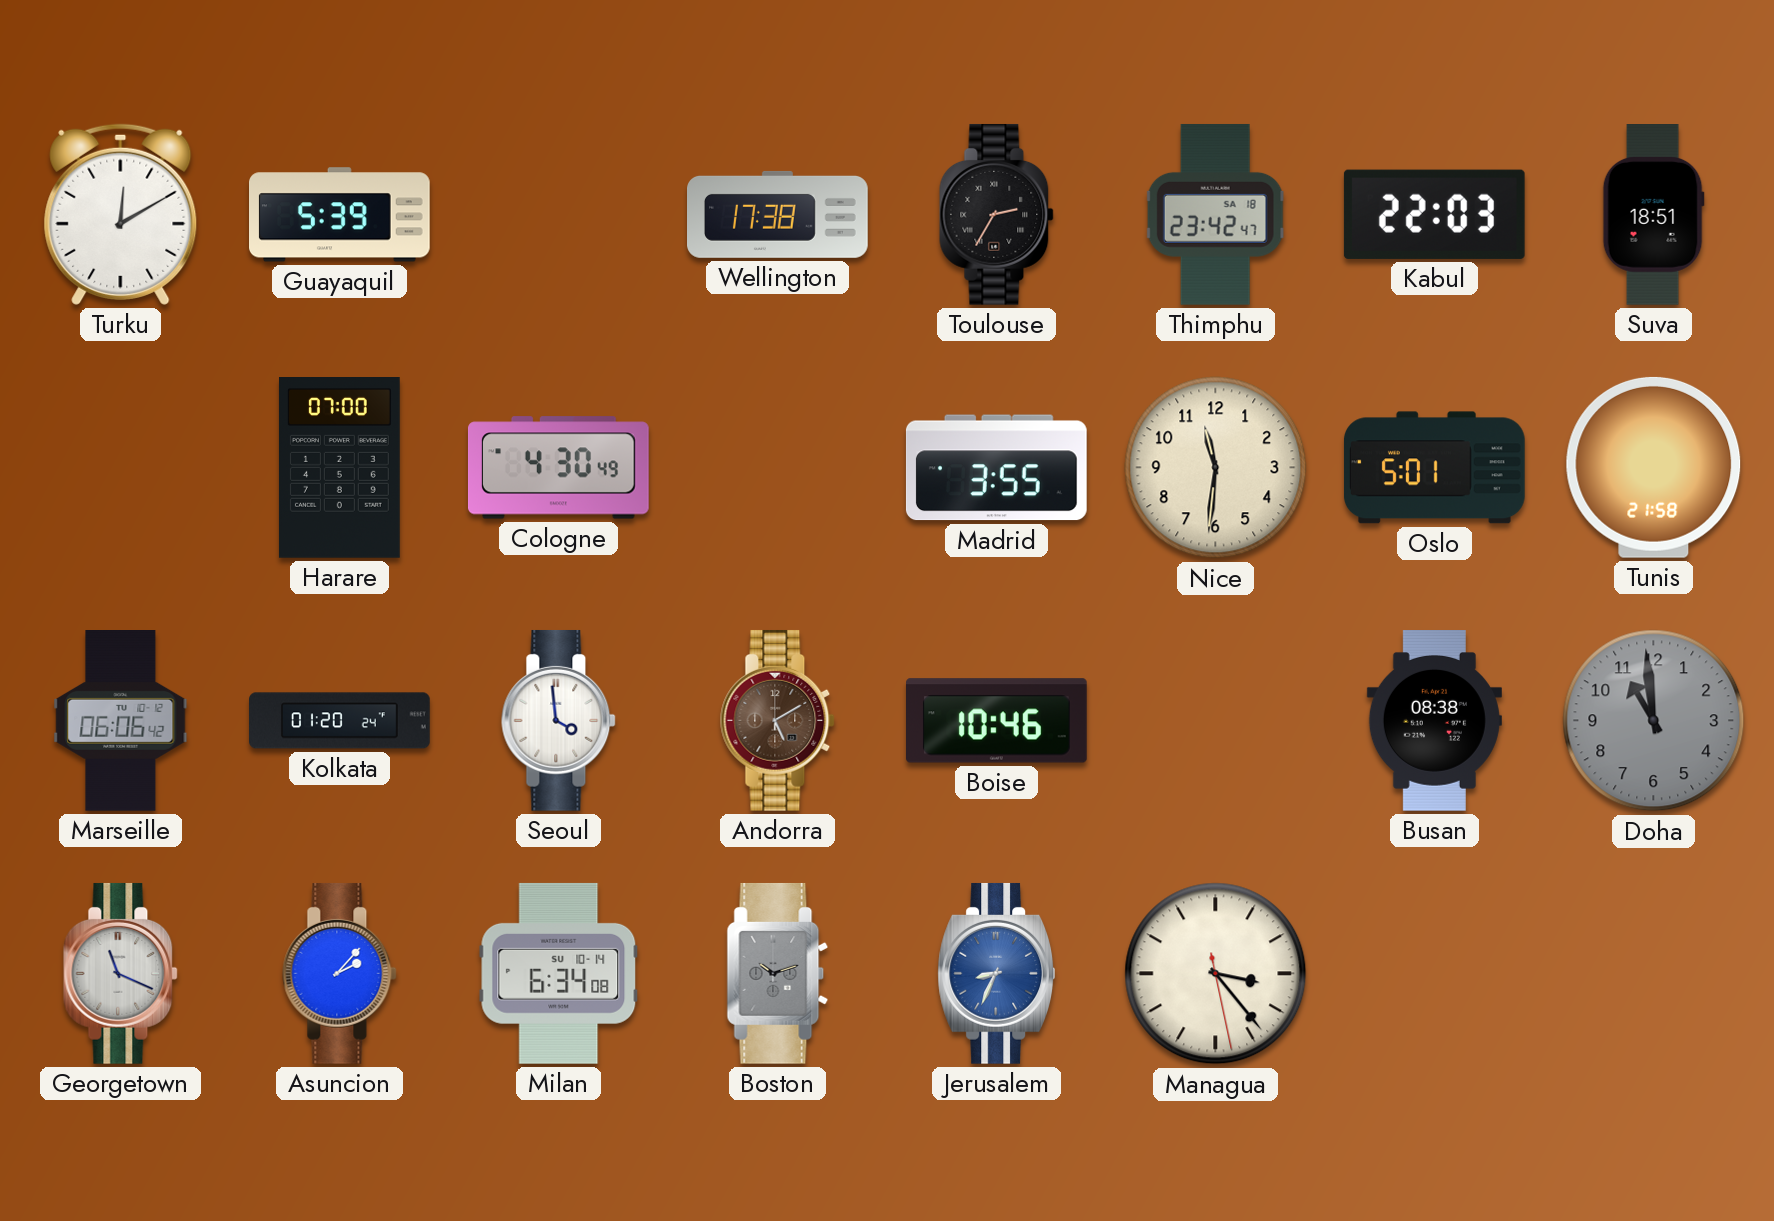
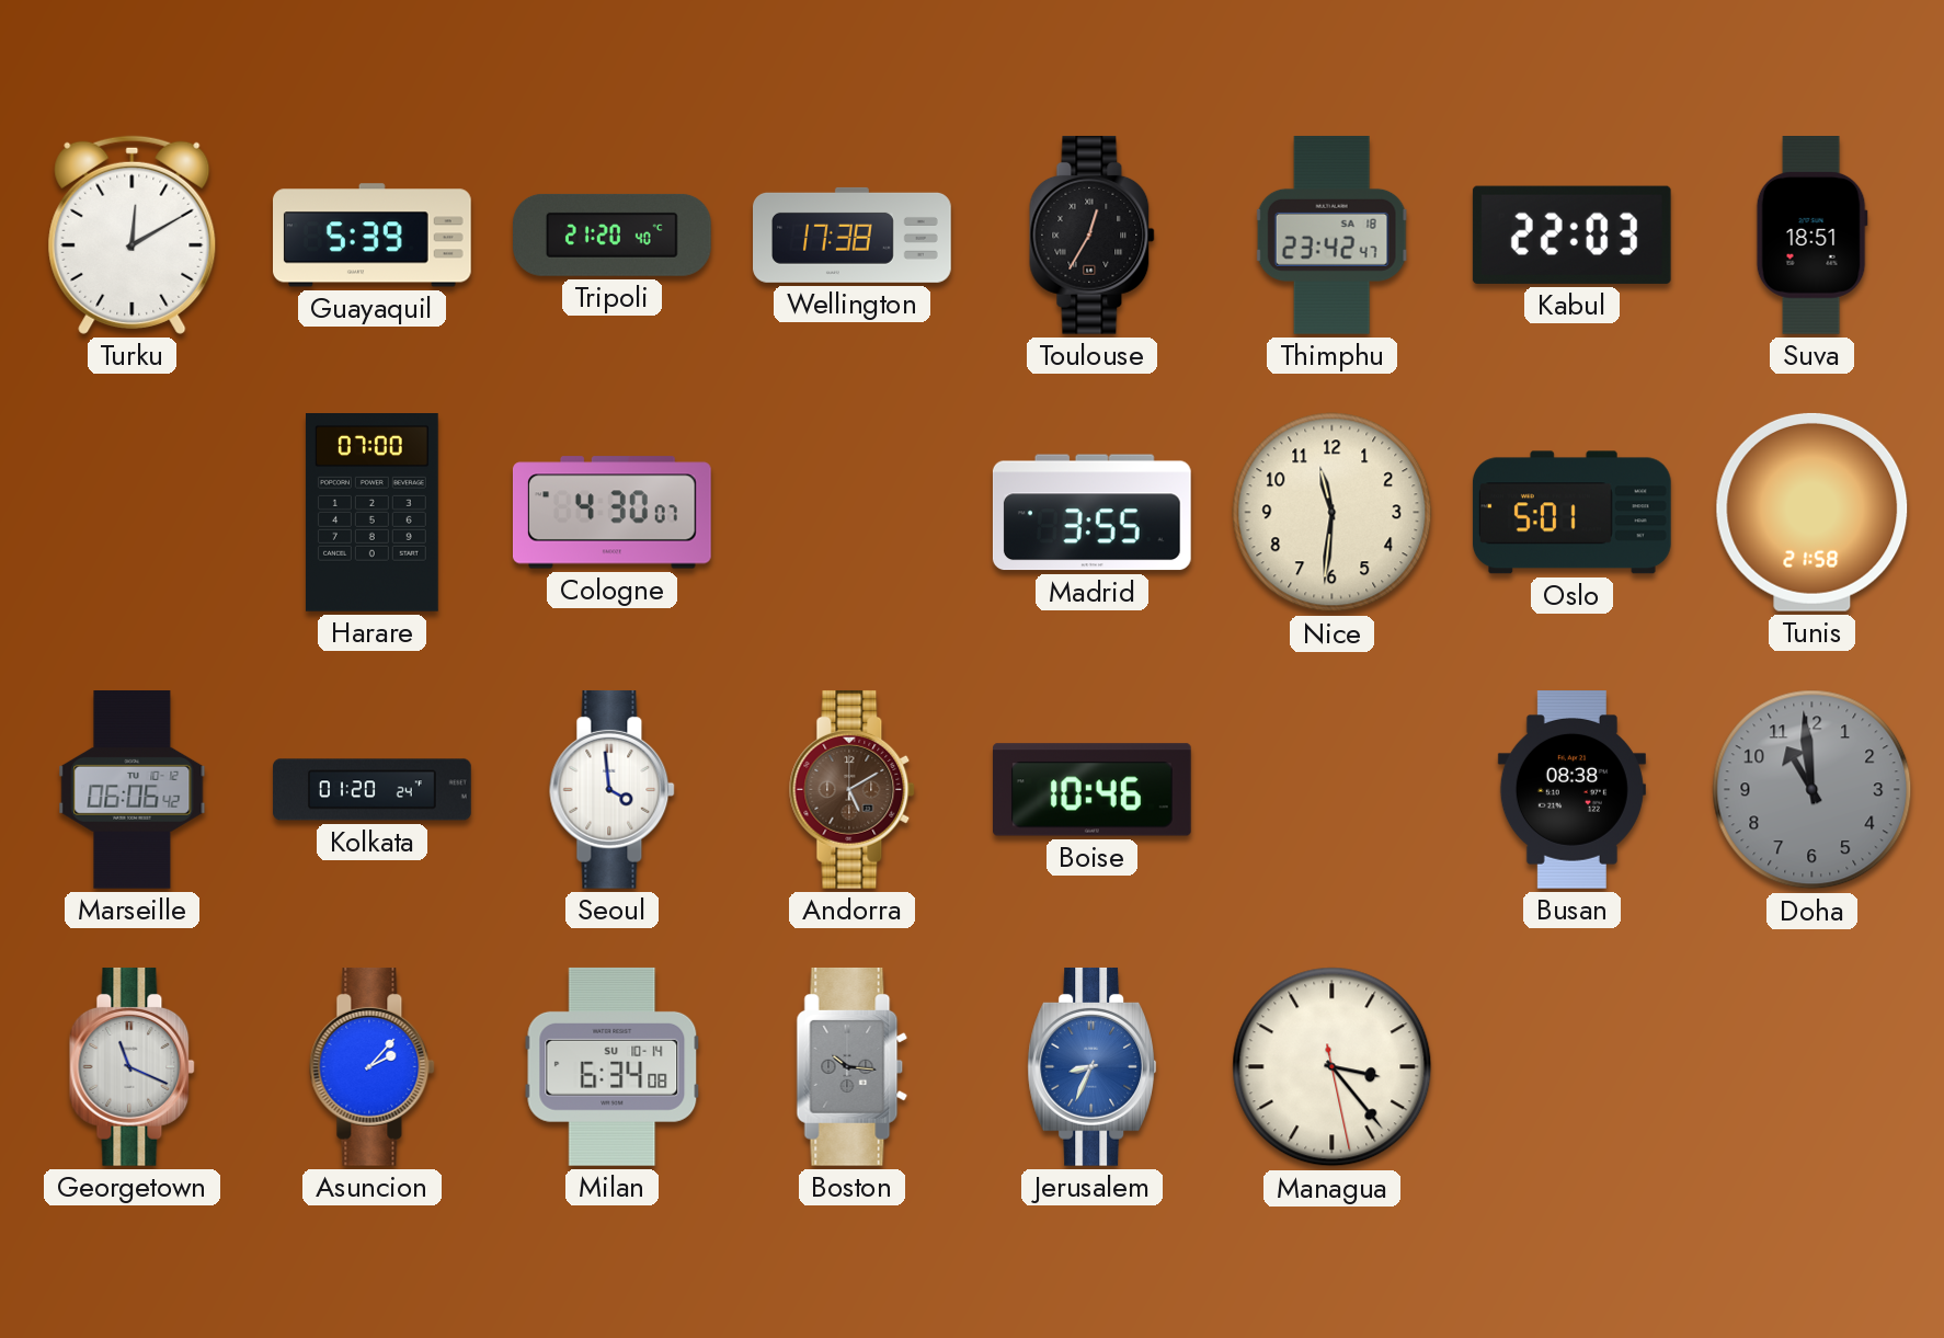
Tripoli: none -> 21:20
Toulouse: 2:35 -> 12:35
Cologne: 4:30:49 -> 4:30:07
Boston: 10:12 -> 10:16
